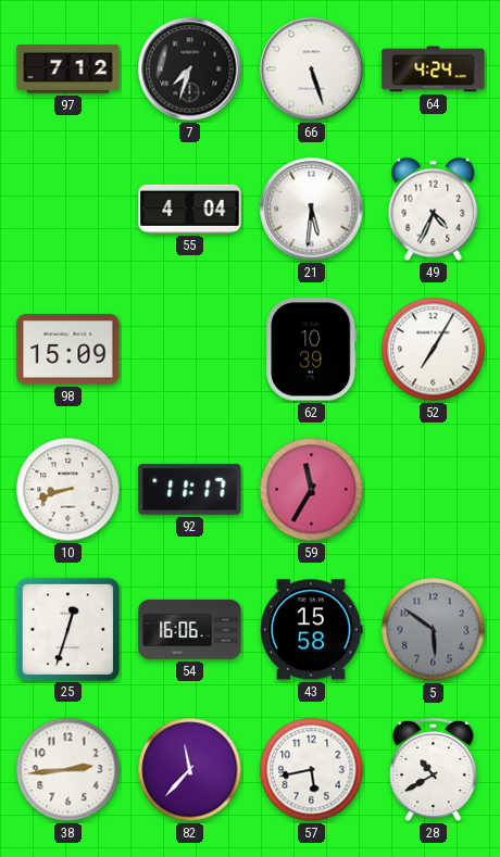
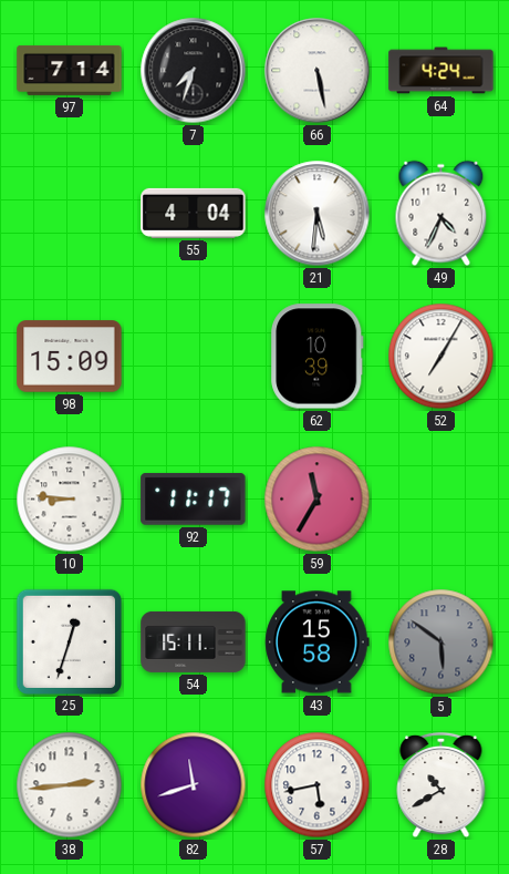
97: 7:12 -> 7:14
66: 5:27 -> 5:28
10: 8:42 -> 8:46
54: 16:06 -> 15:11
82: 11:37 -> 11:42
